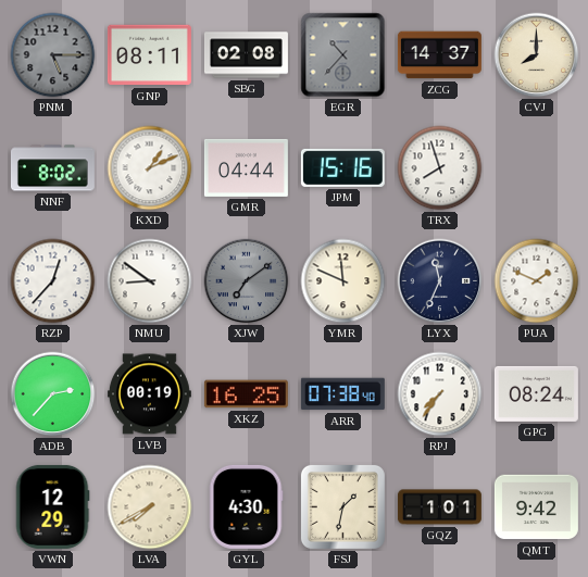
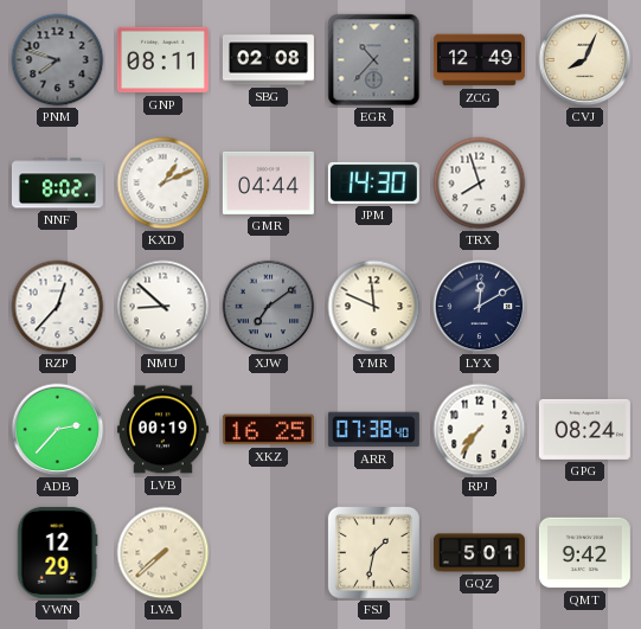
PNM: 5:15 -> 7:48
ZCG: 14:37 -> 12:49
CVJ: 8:00 -> 8:04
JPM: 15:16 -> 14:30
NMU: 8:51 -> 8:52
LYX: 11:34 -> 12:10
PUA: 1:49 -> none
LVA: 7:40 -> 7:38
GYL: 4:30 -> none
GQZ: 1:01 -> 5:01
